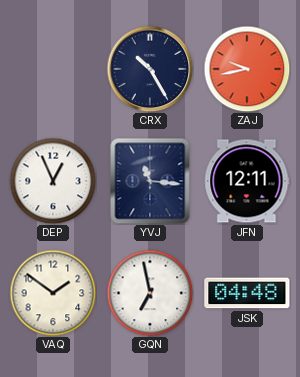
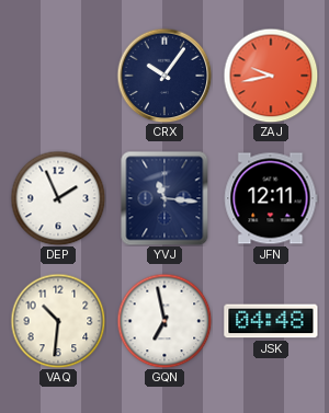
CRX: 10:25 -> 10:06
DEP: 12:56 -> 1:56
VAQ: 1:51 -> 10:31
